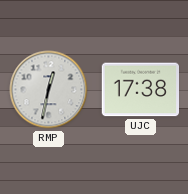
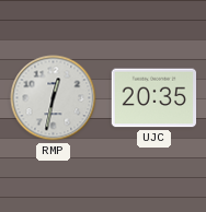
UJC: 17:38 -> 20:35
